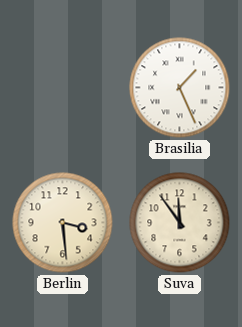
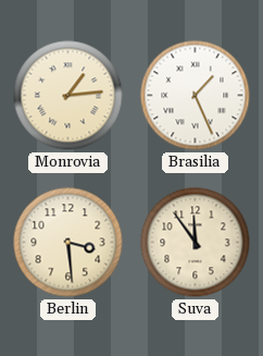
Monrovia: none -> 1:14
